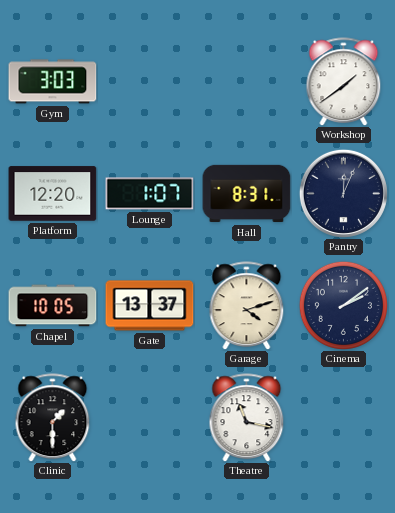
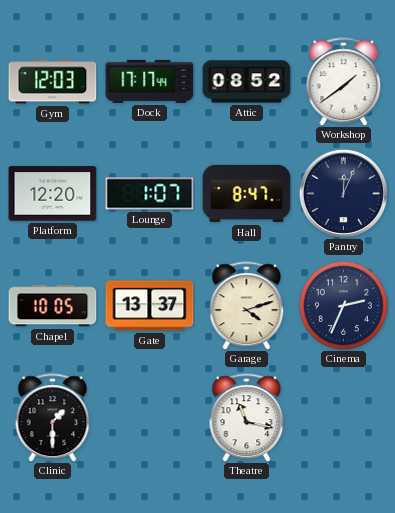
Gym: 3:03 -> 12:03
Dock: none -> 17:17
Attic: none -> 08:52
Hall: 8:31 -> 8:47
Cinema: 2:09 -> 2:34
